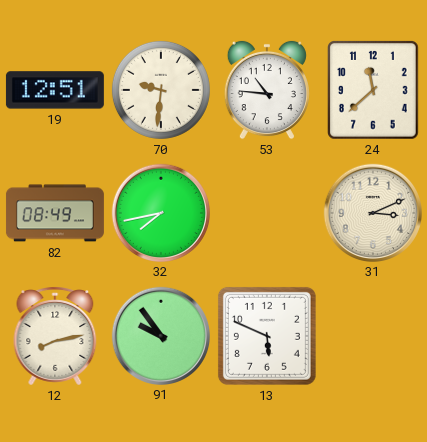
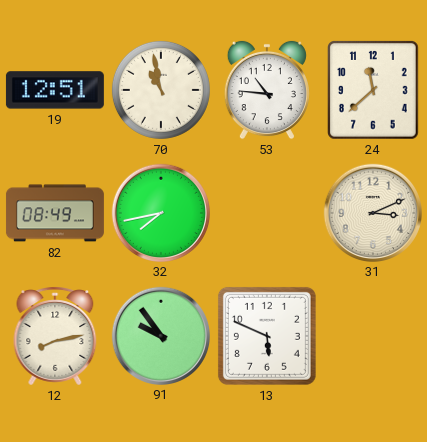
70: 9:31 -> 10:58
